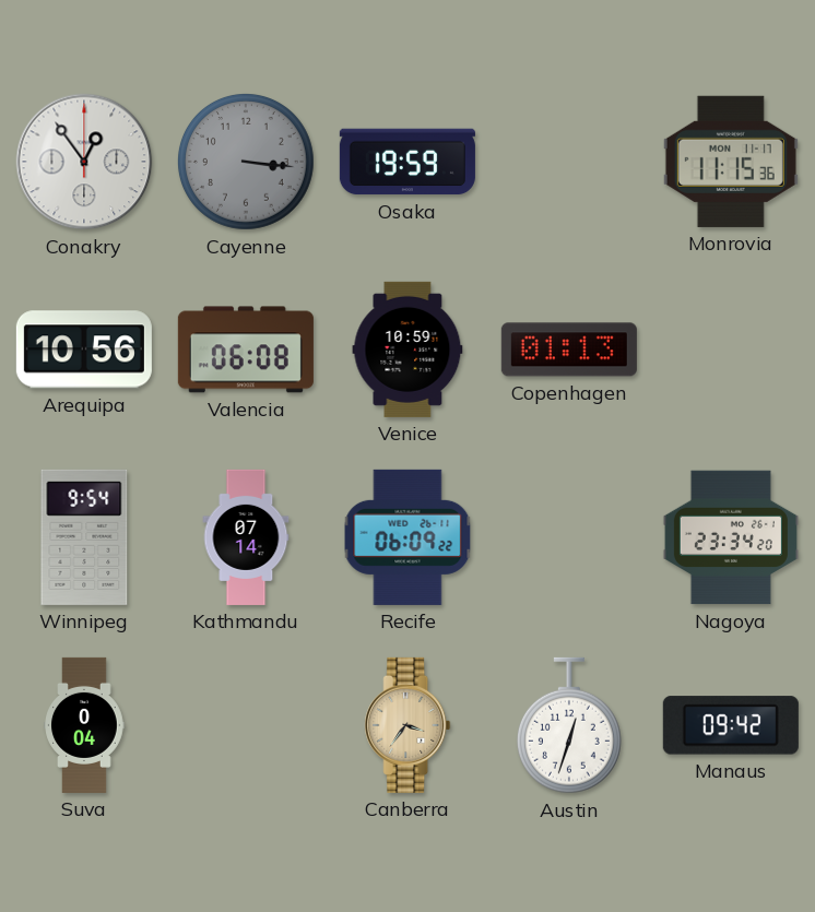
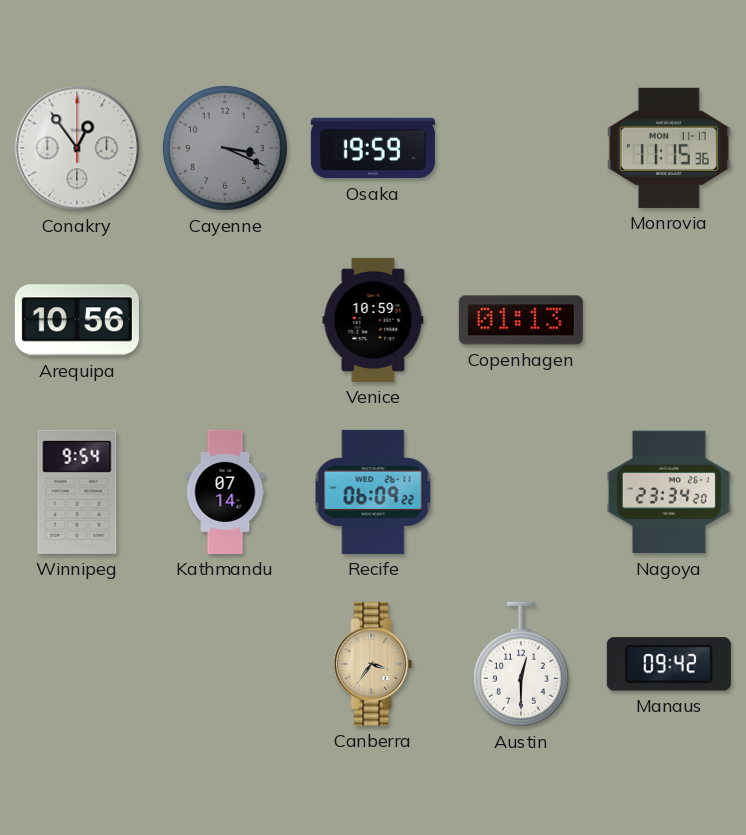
Cayenne: 3:16 -> 3:19
Valencia: 06:08 -> none
Suva: 0:04 -> none
Austin: 12:33 -> 12:30
